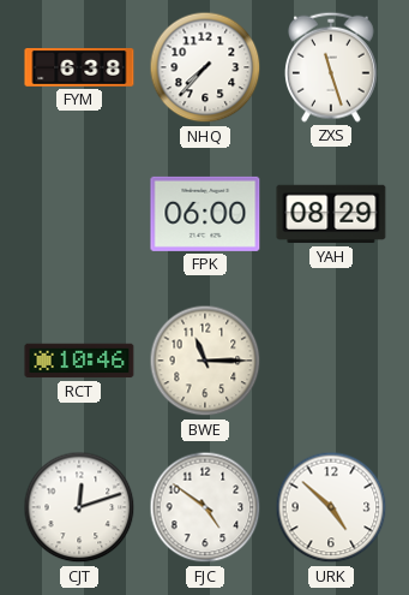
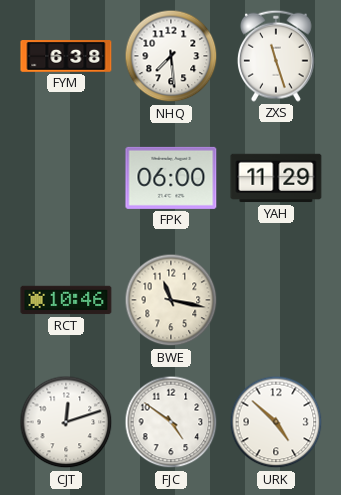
NHQ: 7:37 -> 7:29
YAH: 08:29 -> 11:29
BWE: 11:15 -> 11:17
